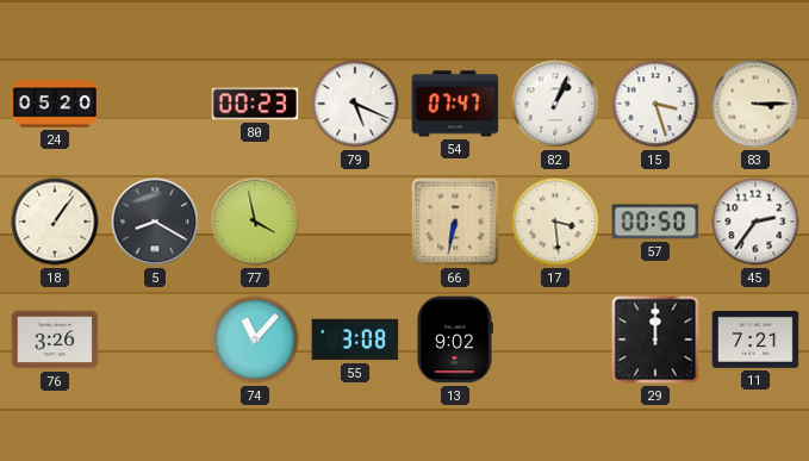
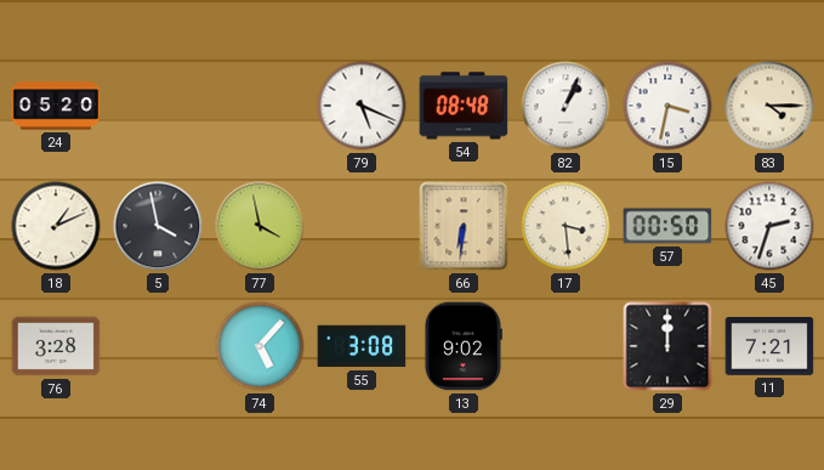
80: 00:23 -> none
54: 07:47 -> 08:48
15: 3:27 -> 3:32
83: 3:15 -> 4:15
18: 1:06 -> 1:11
5: 8:20 -> 3:58
66: 6:32 -> 6:31
45: 2:36 -> 2:33
76: 3:26 -> 3:28
74: 11:07 -> 5:07
